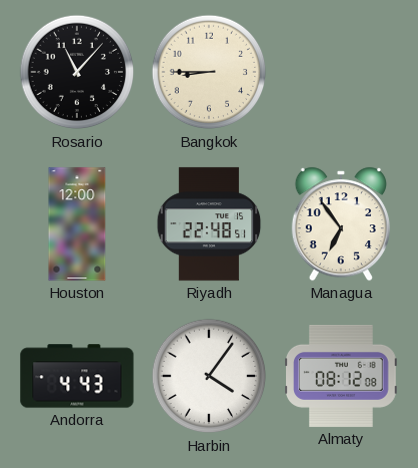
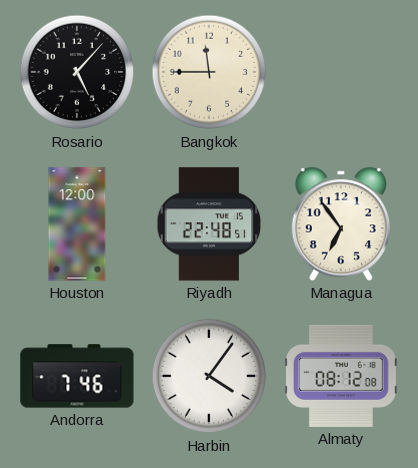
Rosario: 11:07 -> 5:07
Bangkok: 8:45 -> 11:45
Andorra: 4:43 -> 7:46
